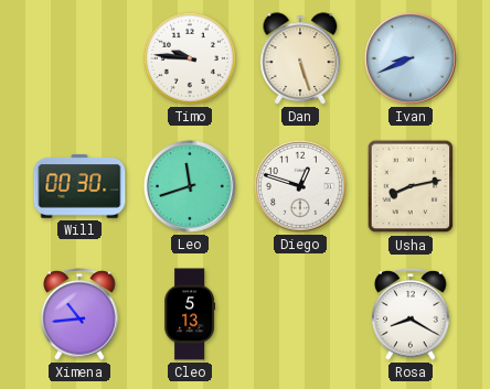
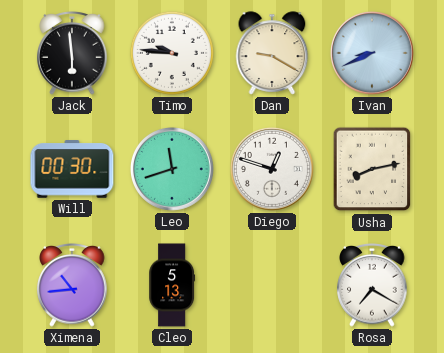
Jack: none -> 5:59
Dan: 5:27 -> 9:20
Rosa: 8:20 -> 7:20
